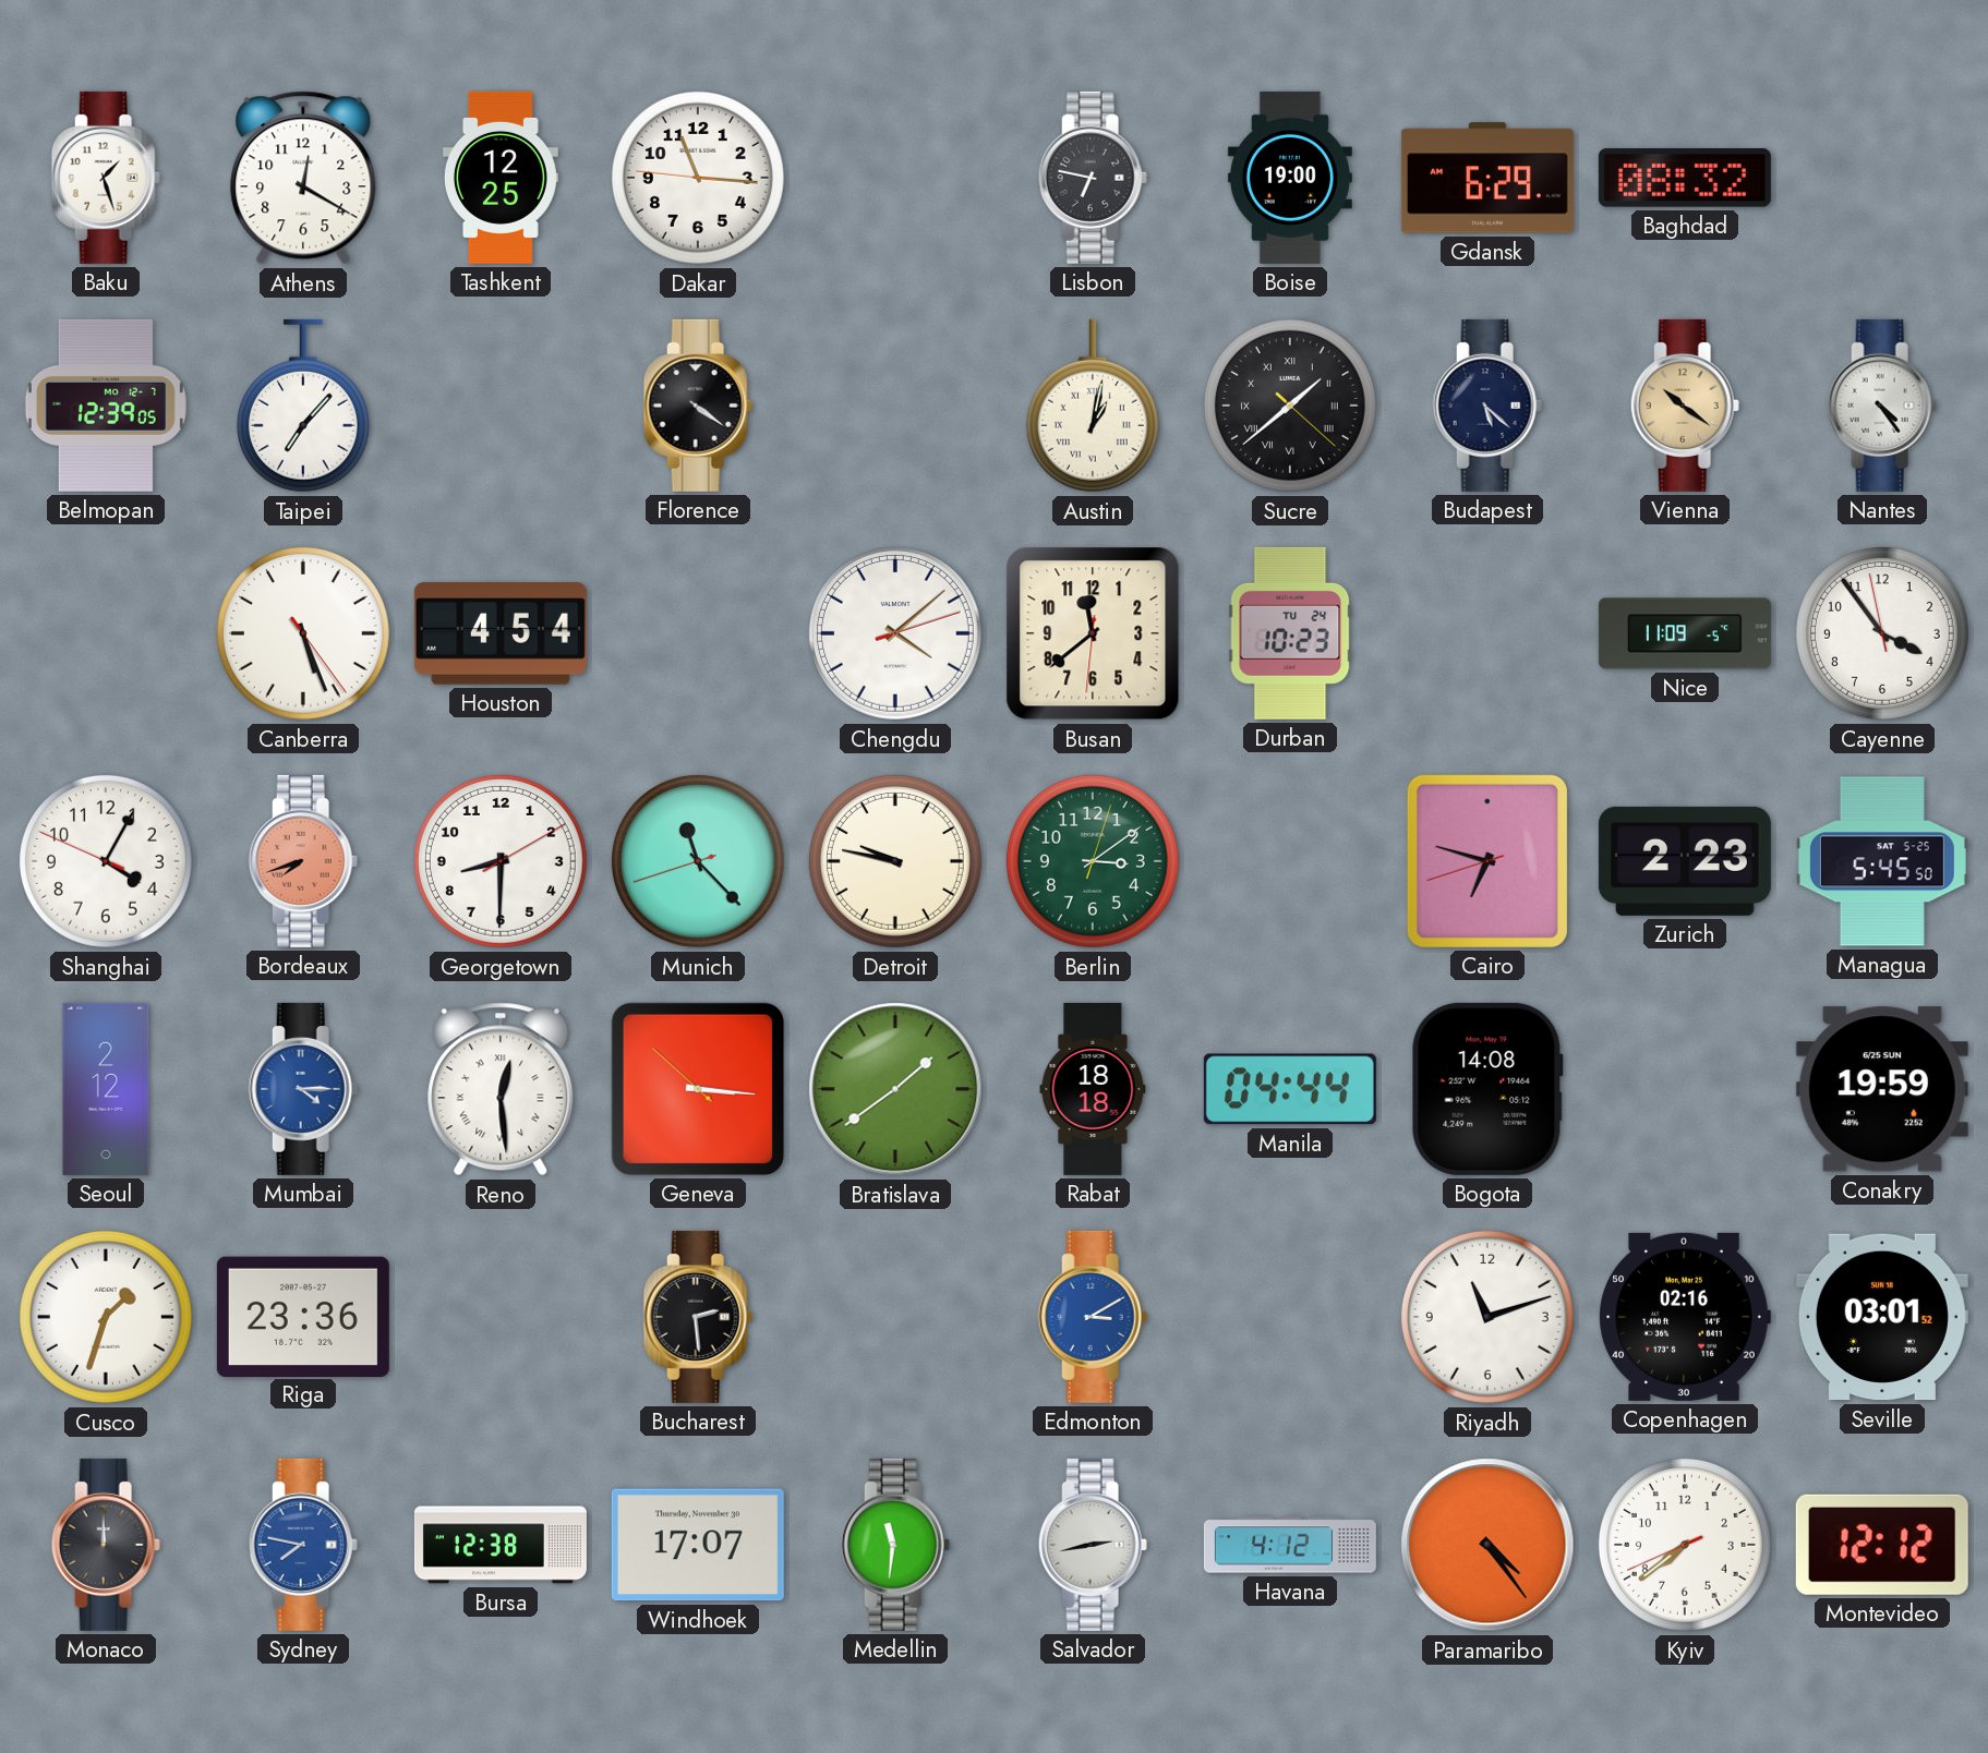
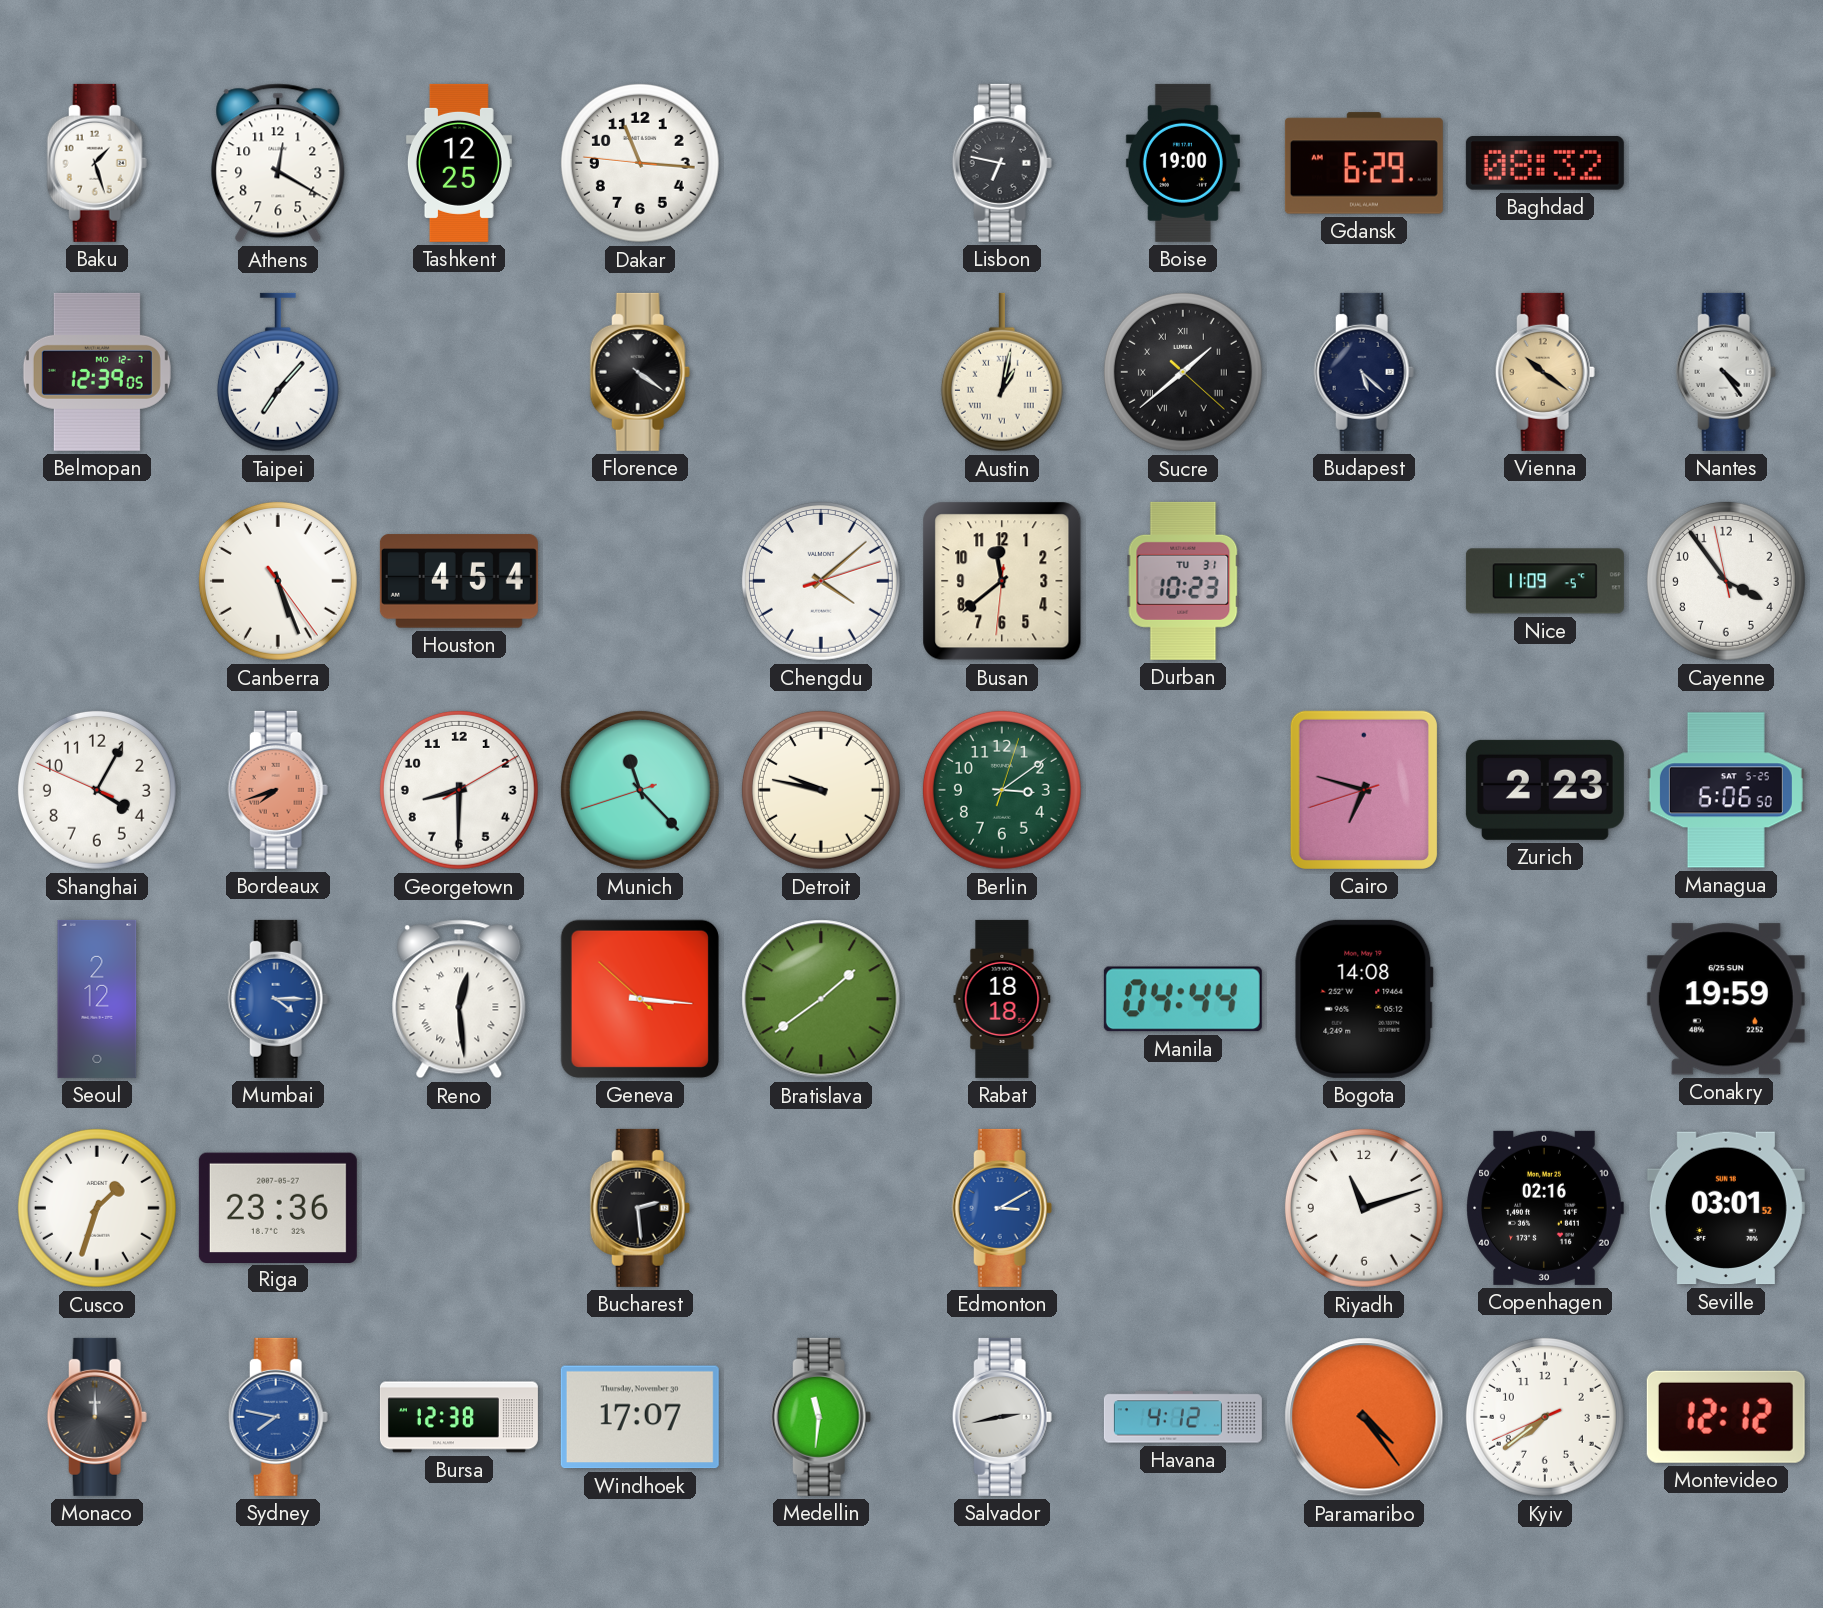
Durban date: TU 24 -> TU 31
Managua: 5:45 -> 6:06
